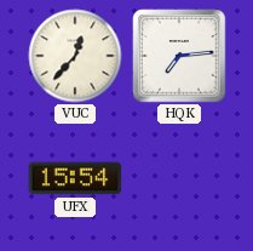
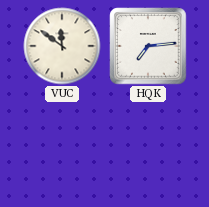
VUC: 12:37 -> 11:51
UFX: 15:54 -> none
